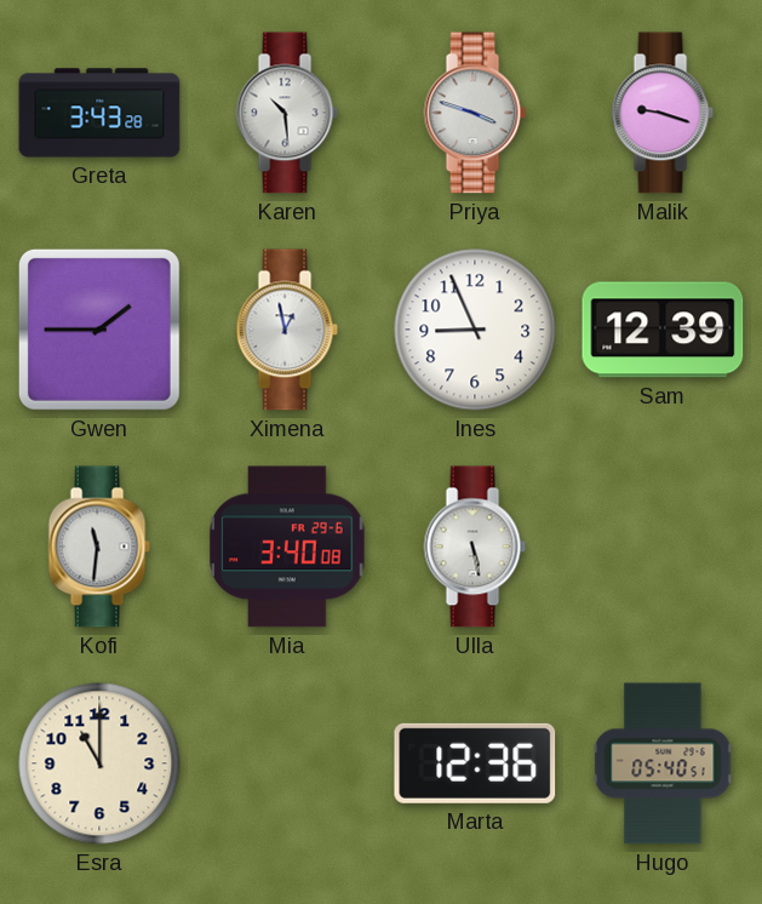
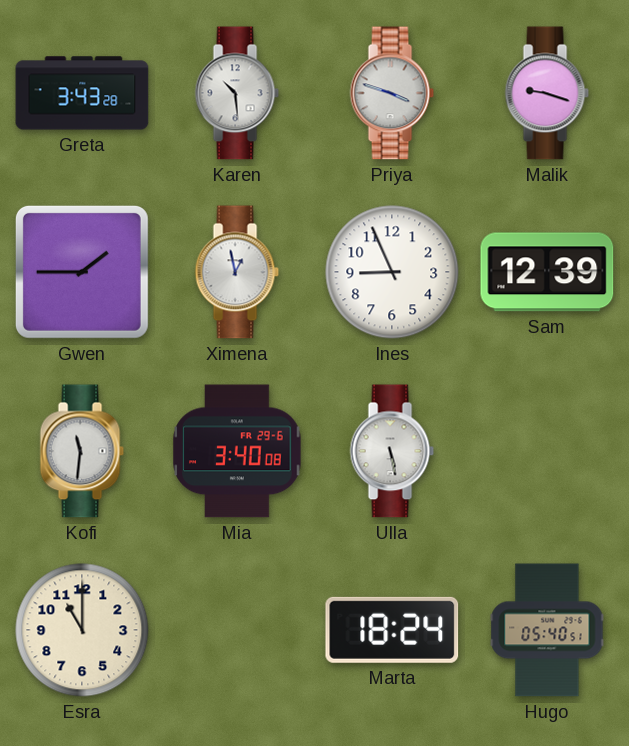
Marta: 12:36 -> 18:24
